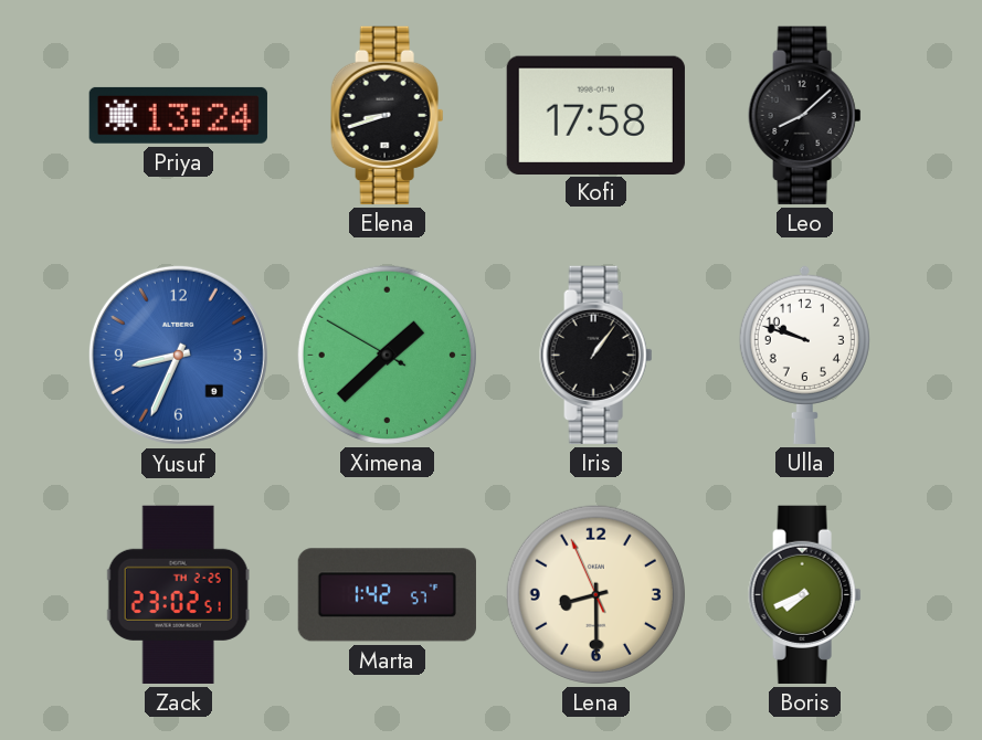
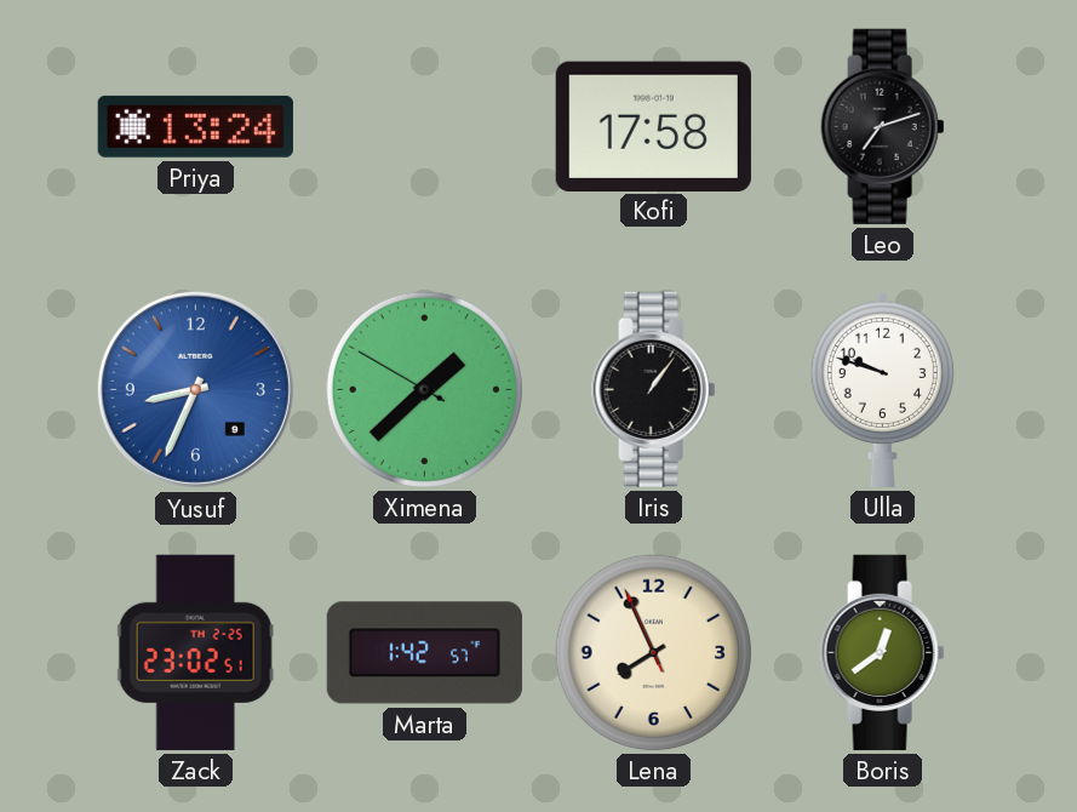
Elena: 8:42 -> none
Leo: 8:08 -> 7:12
Lena: 8:29 -> 7:55
Boris: 7:41 -> 12:39
